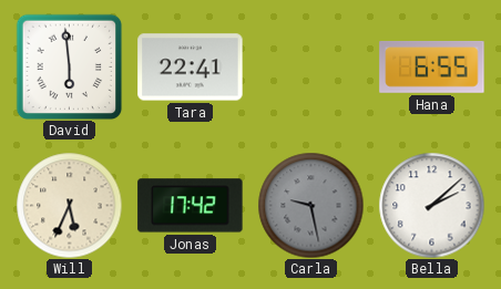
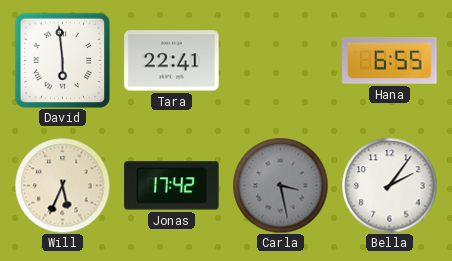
Carla: 9:28 -> 3:28
Bella: 2:08 -> 2:06
